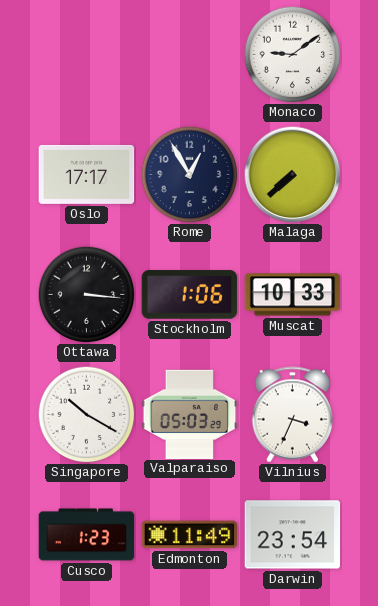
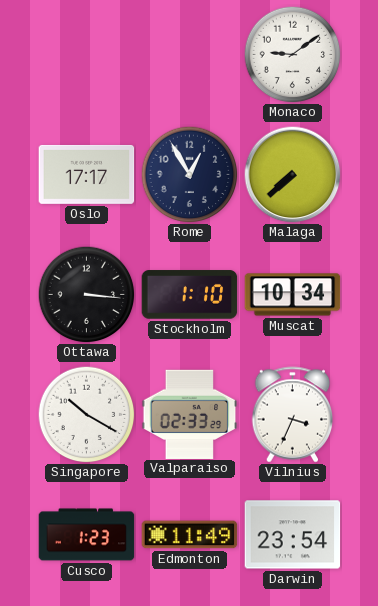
Stockholm: 1:06 -> 1:10
Muscat: 10:33 -> 10:34
Valparaiso: 05:03 -> 02:33
